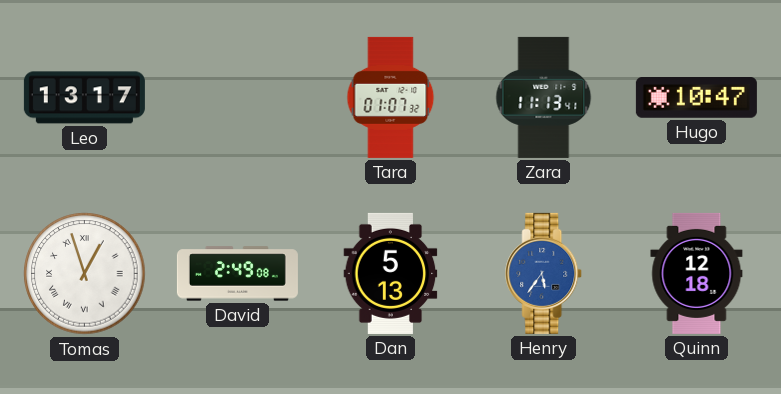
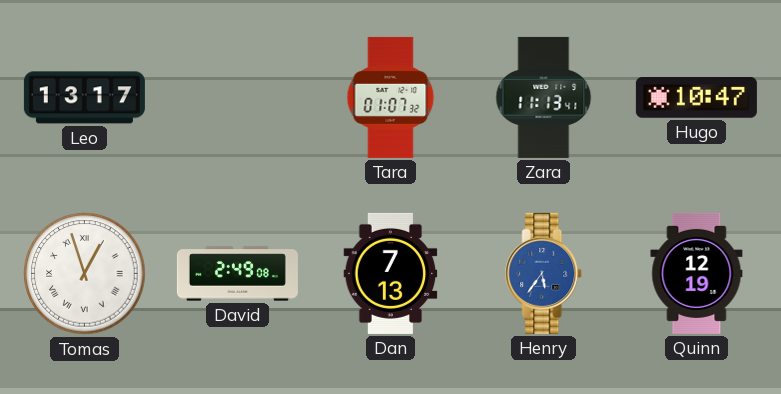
Dan: 5:13 -> 7:13
Quinn: 12:18 -> 12:19
